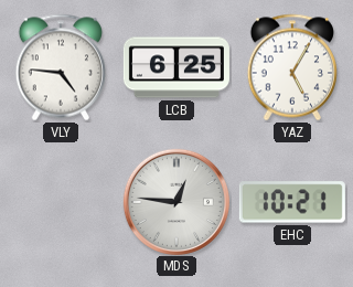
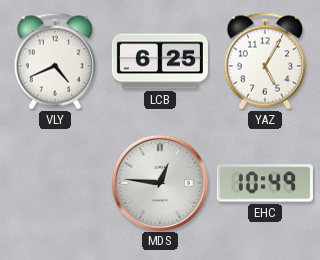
VLY: 4:46 -> 4:41
EHC: 10:21 -> 10:49
